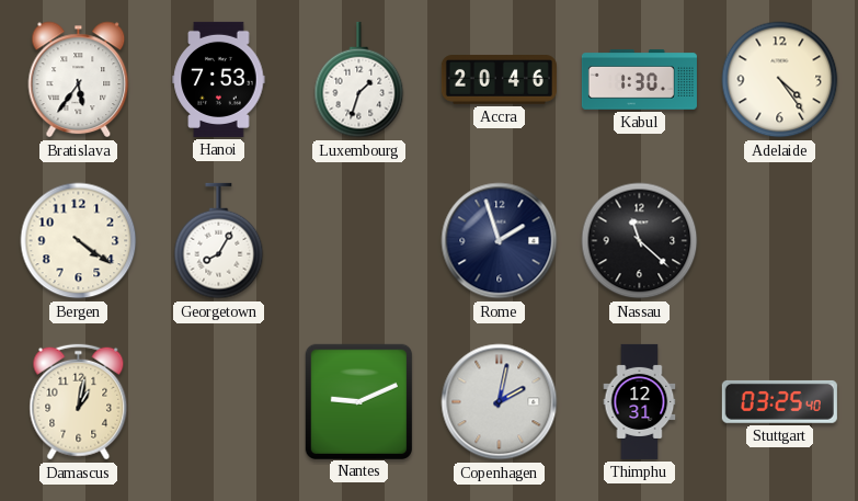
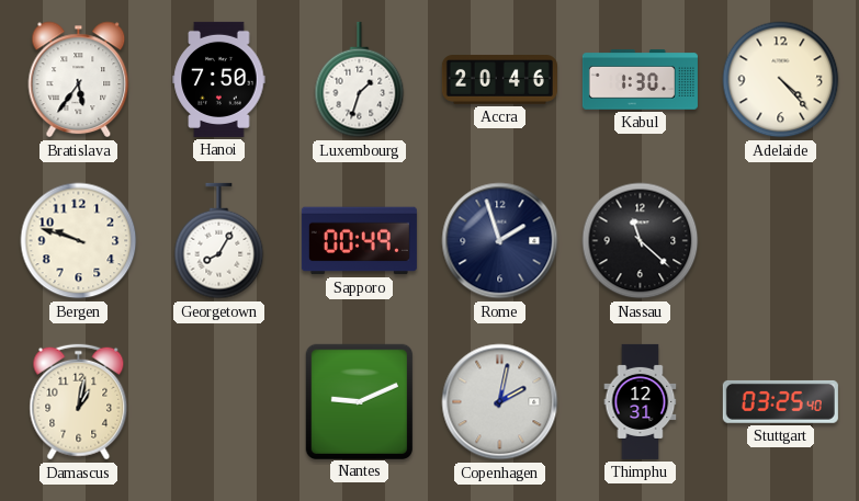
Hanoi: 7:53 -> 7:50
Adelaide: 4:24 -> 4:23
Bergen: 4:21 -> 9:48
Sapporo: none -> 00:49
